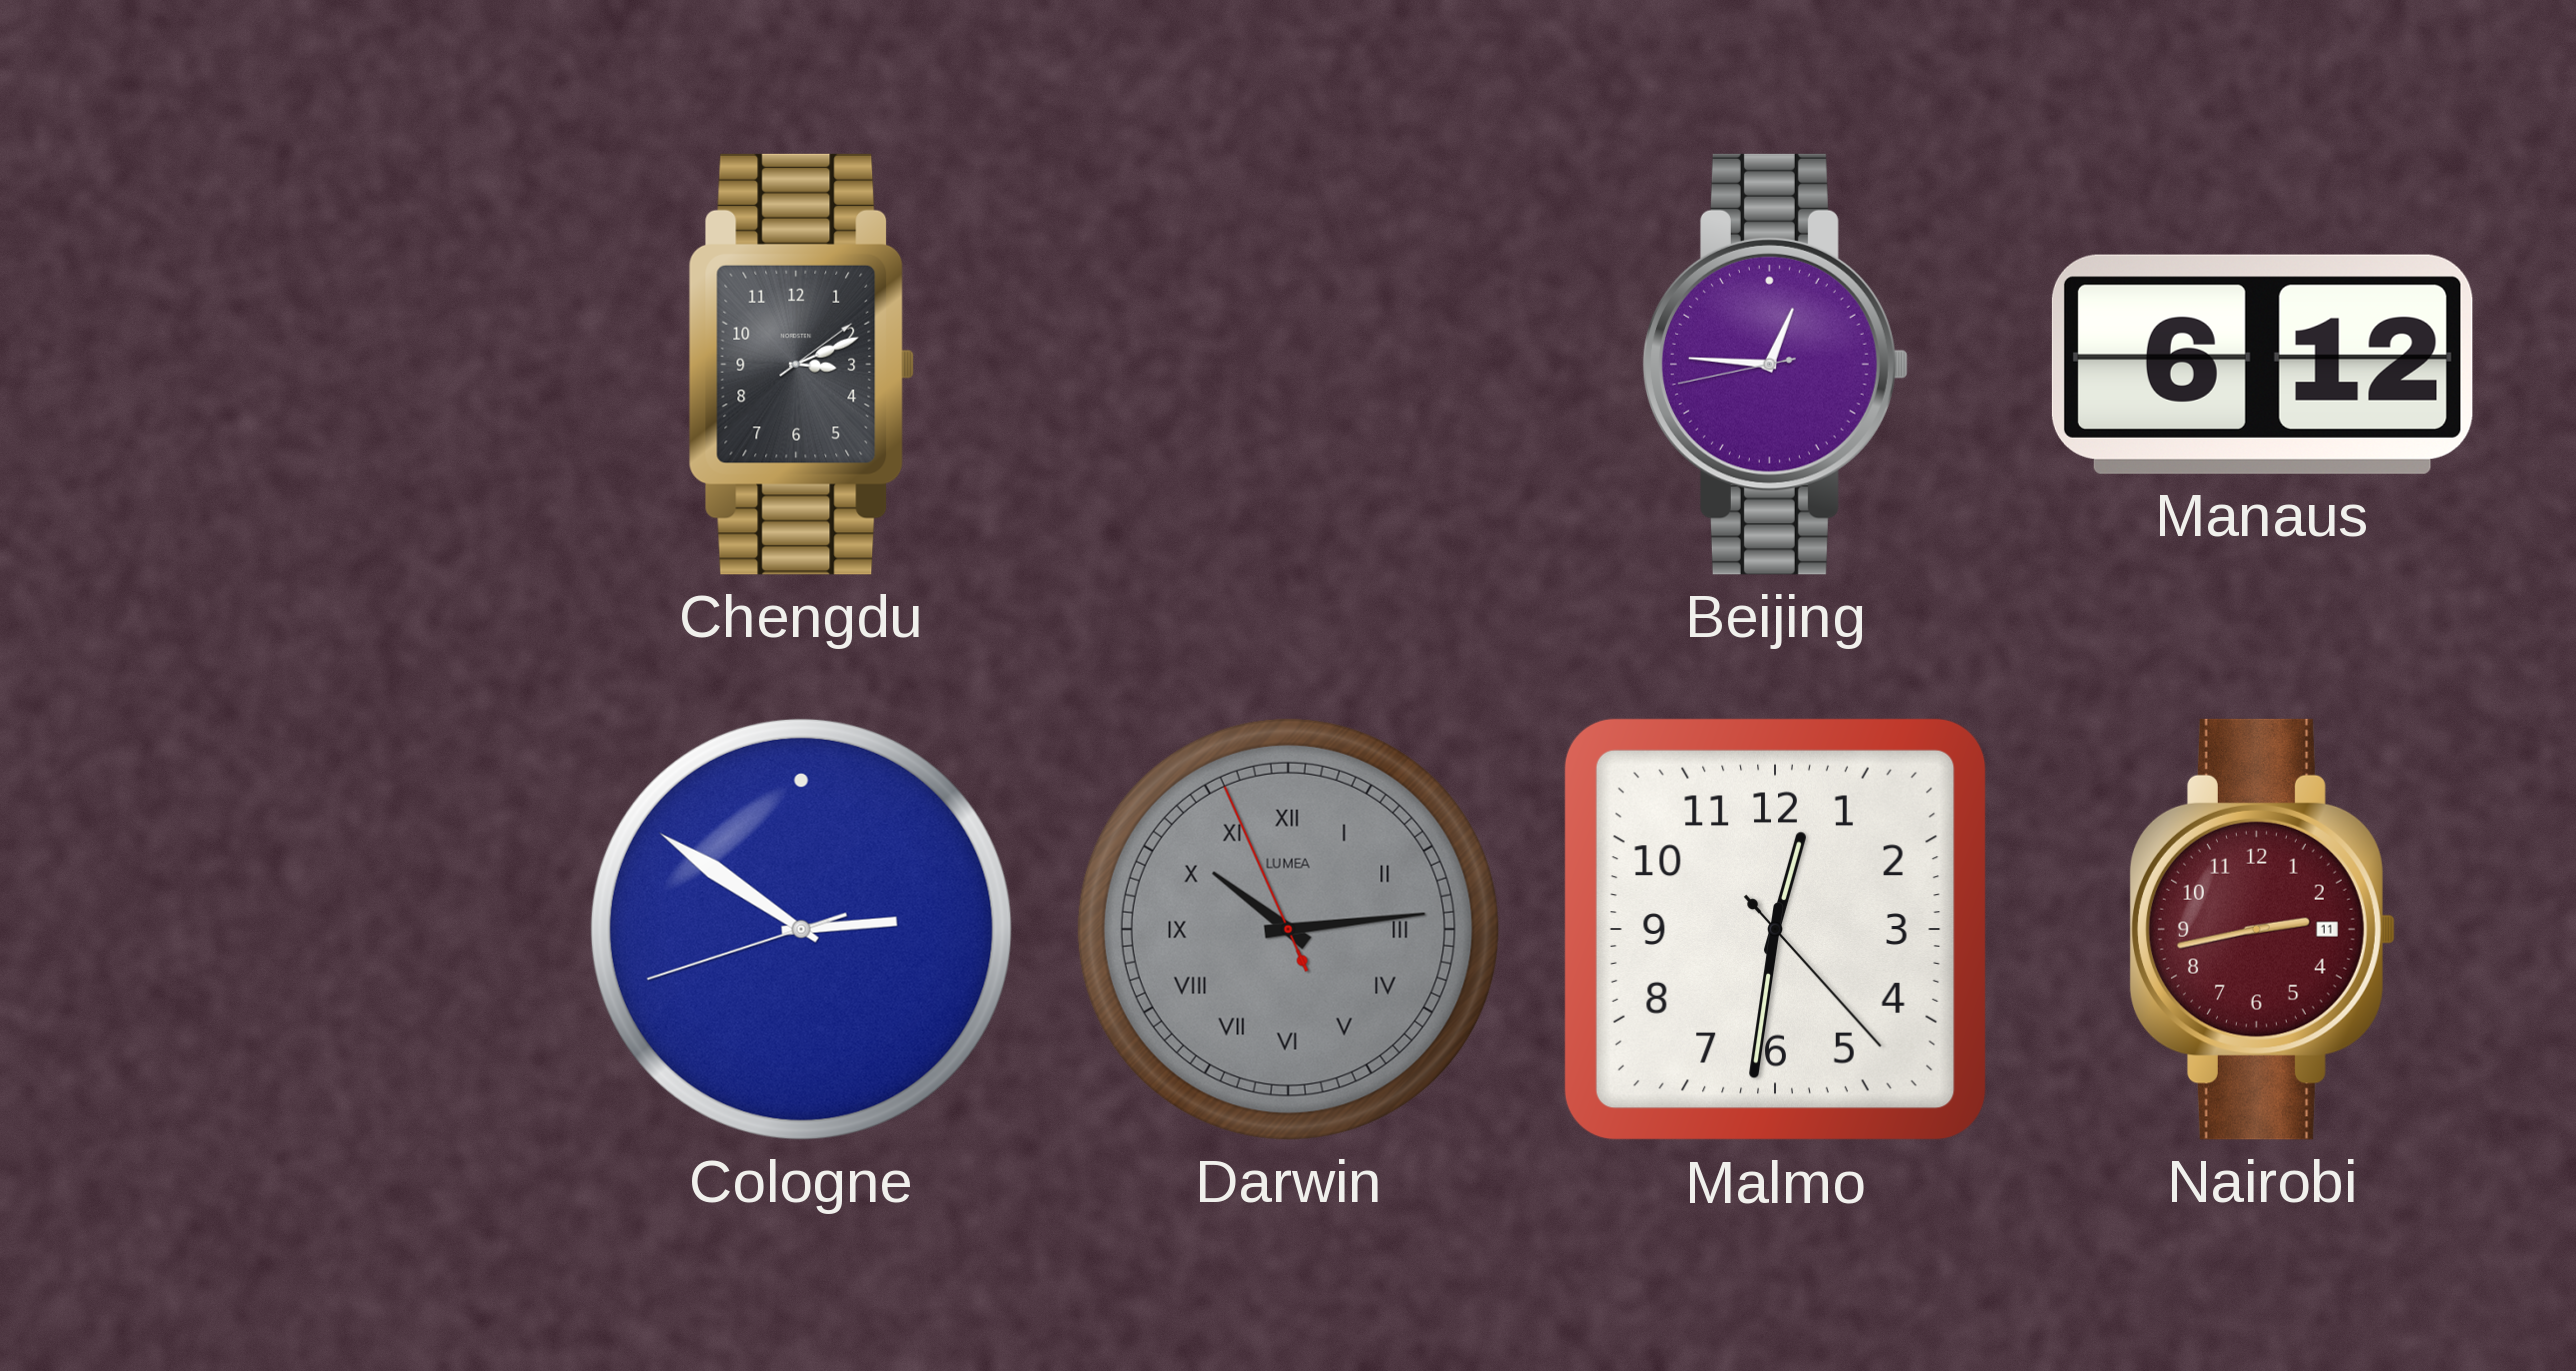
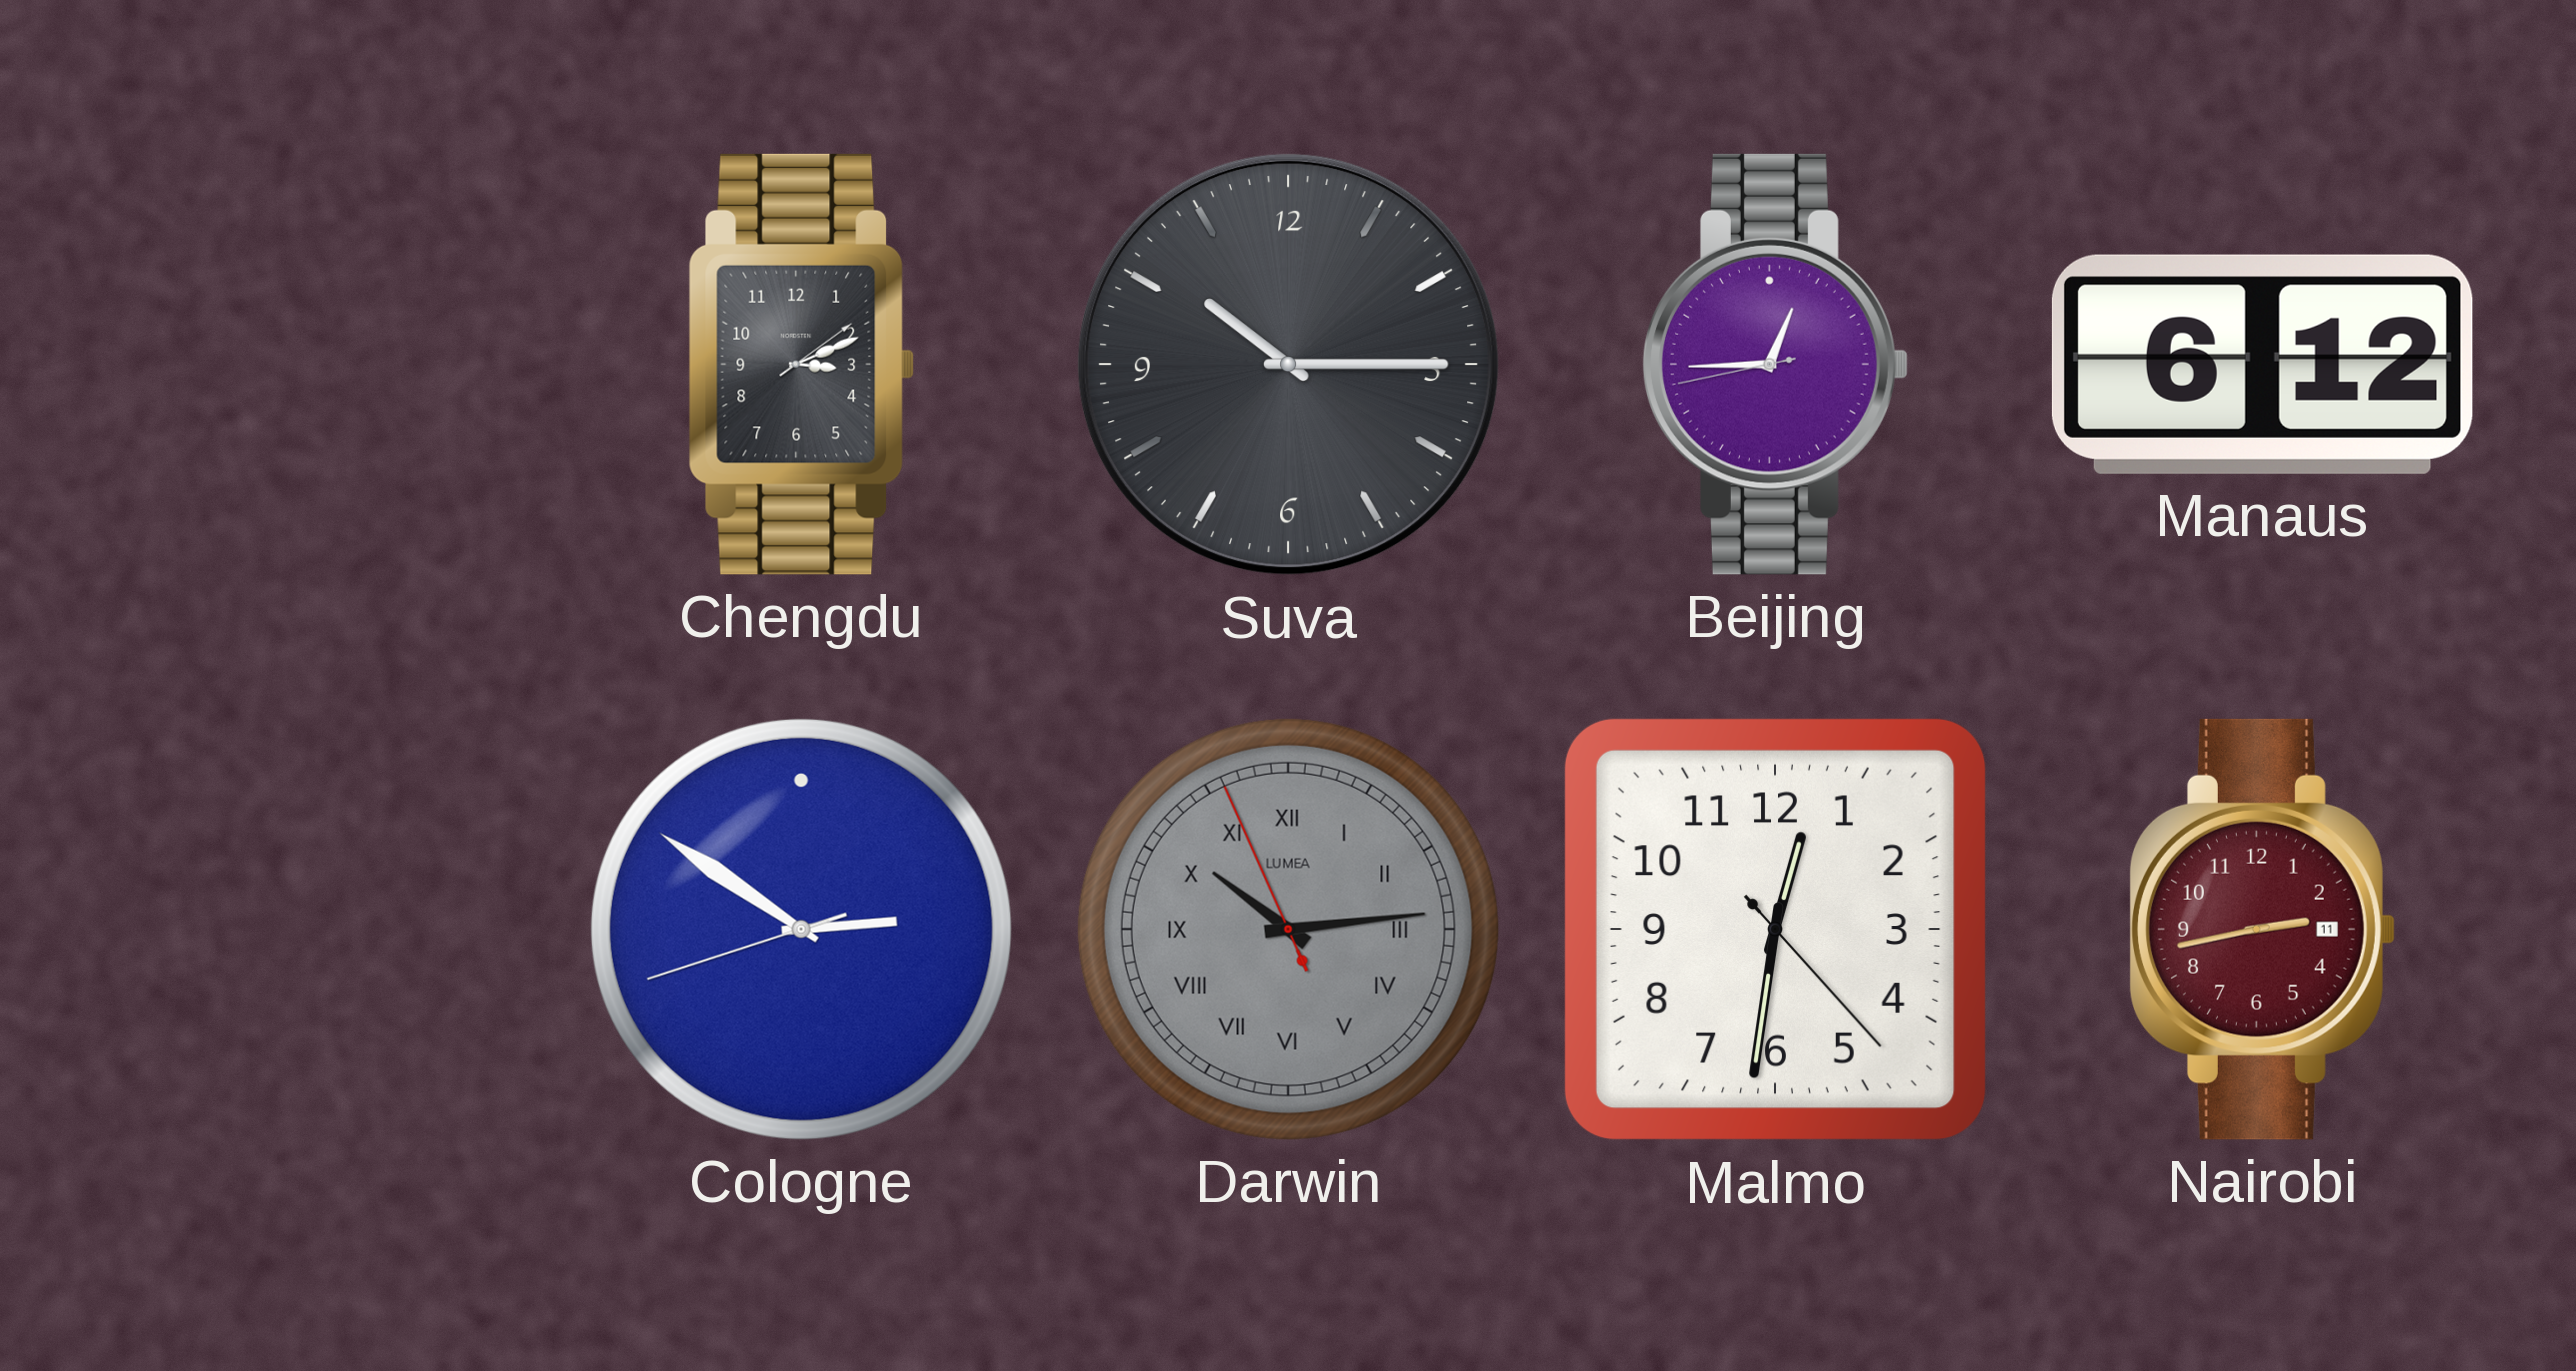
Suva: none -> 10:15
Beijing: 12:45 -> 12:44
